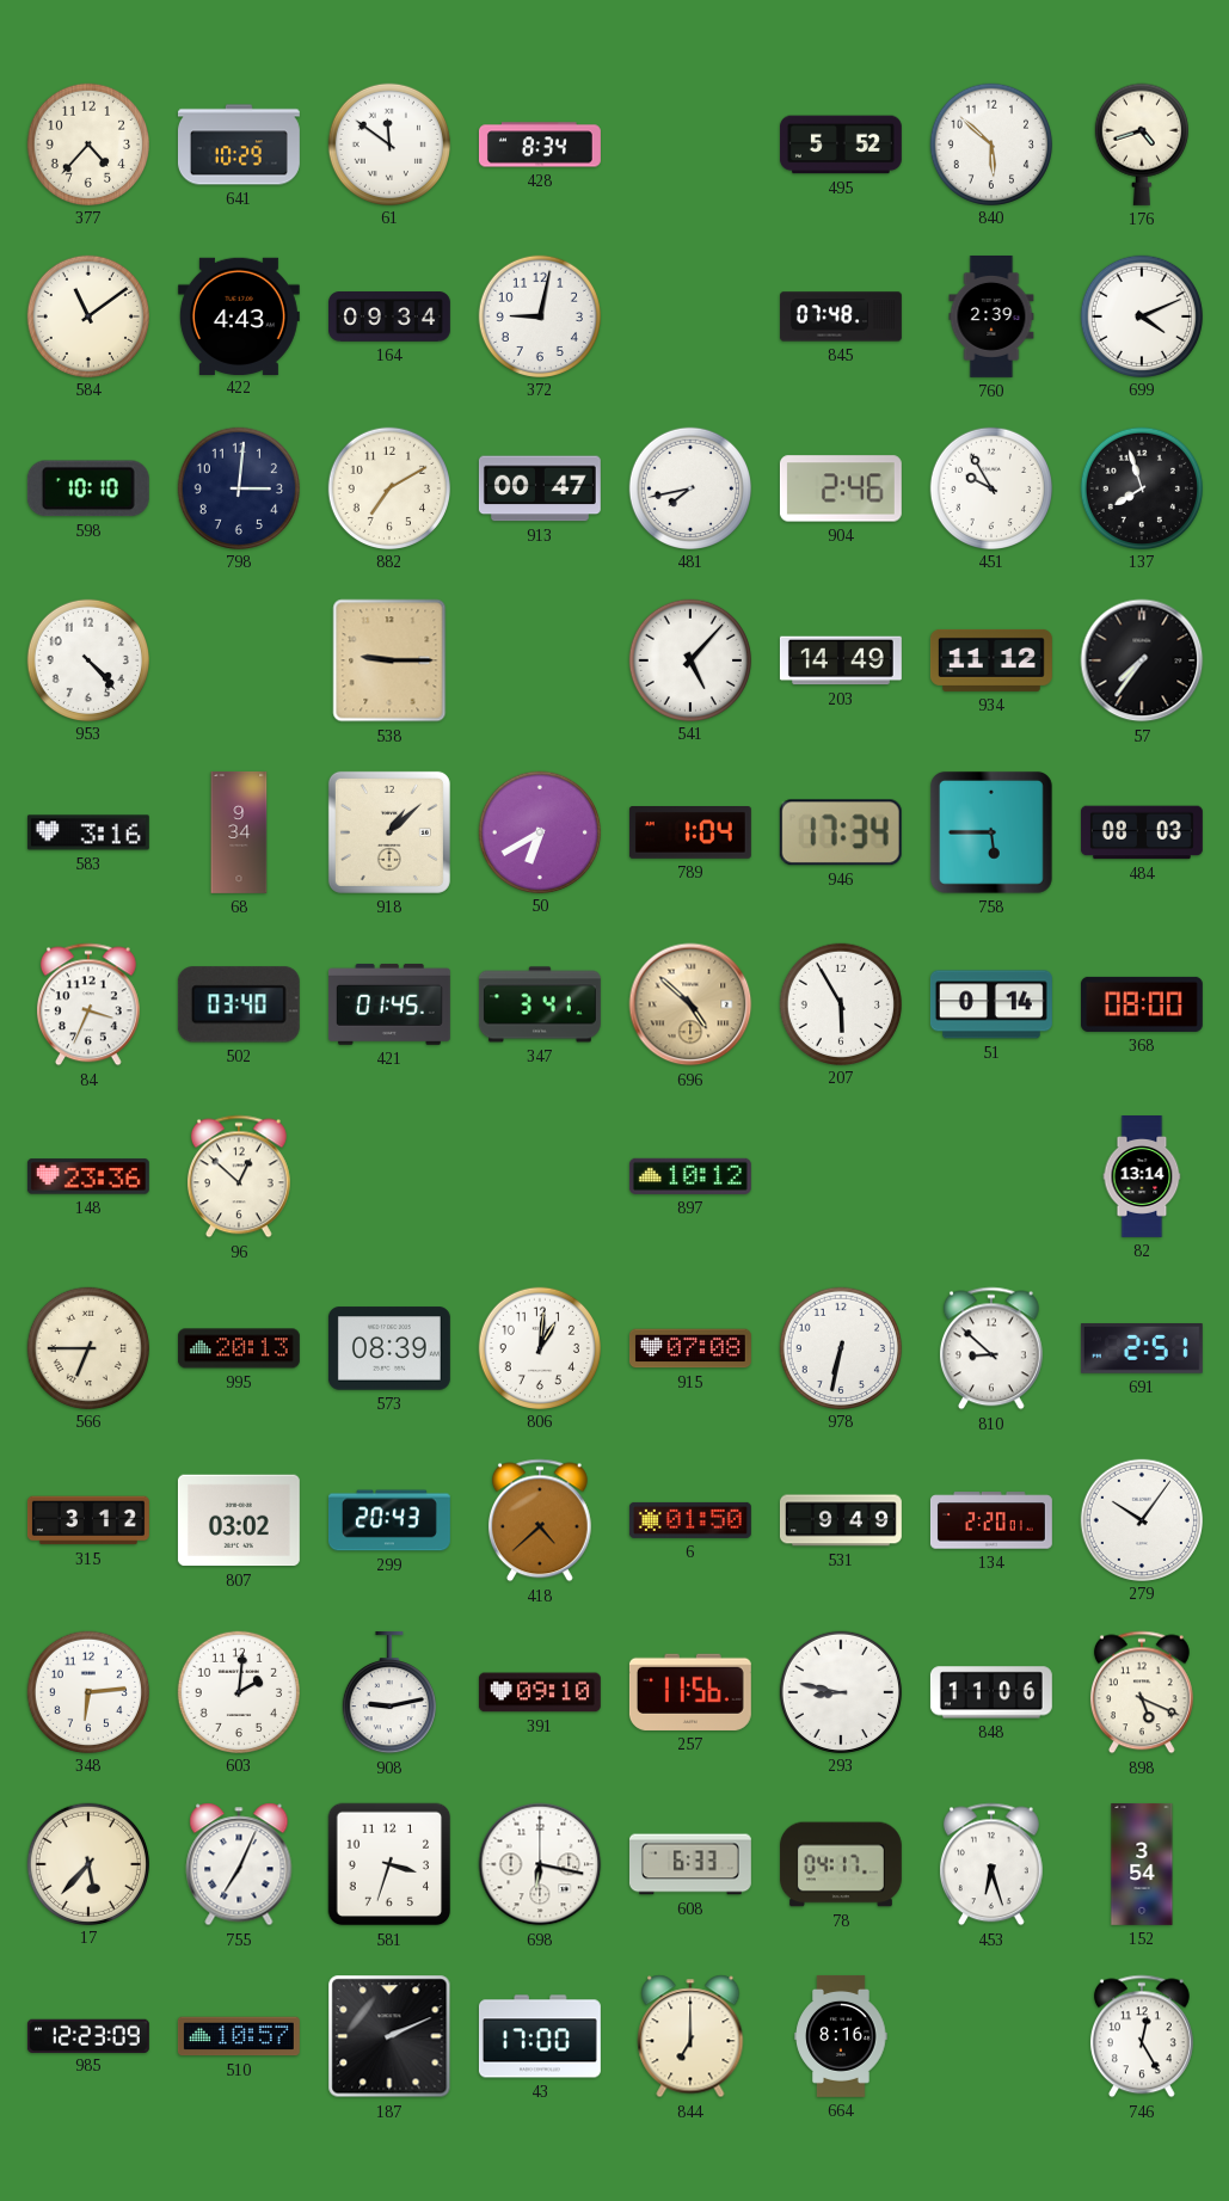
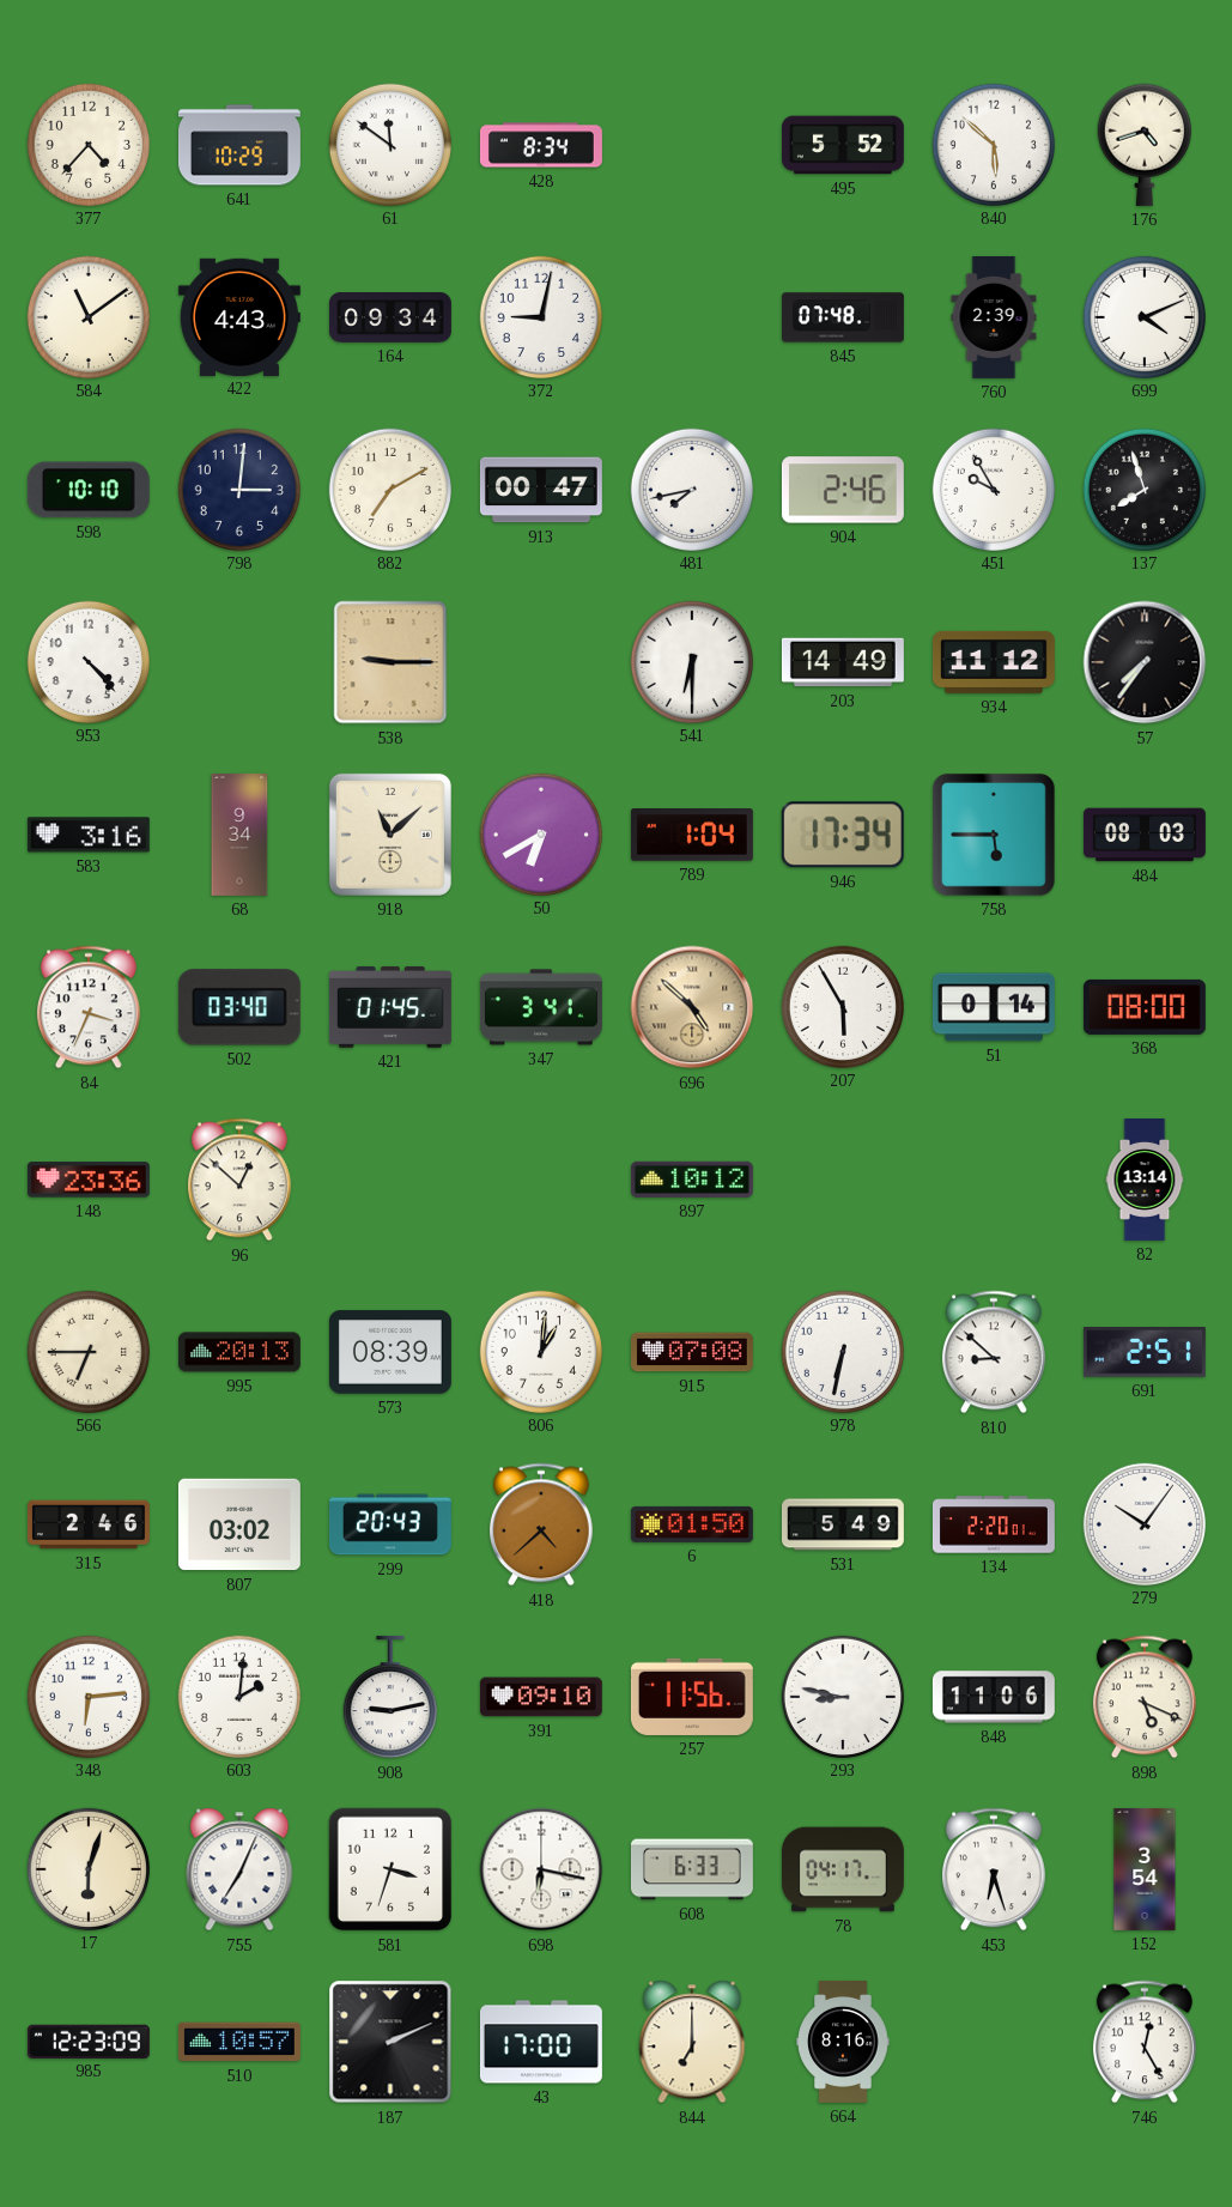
541: 5:07 -> 6:30
918: 1:08 -> 11:08
315: 3:12 -> 2:46
531: 9:49 -> 5:49
17: 5:37 -> 6:03
